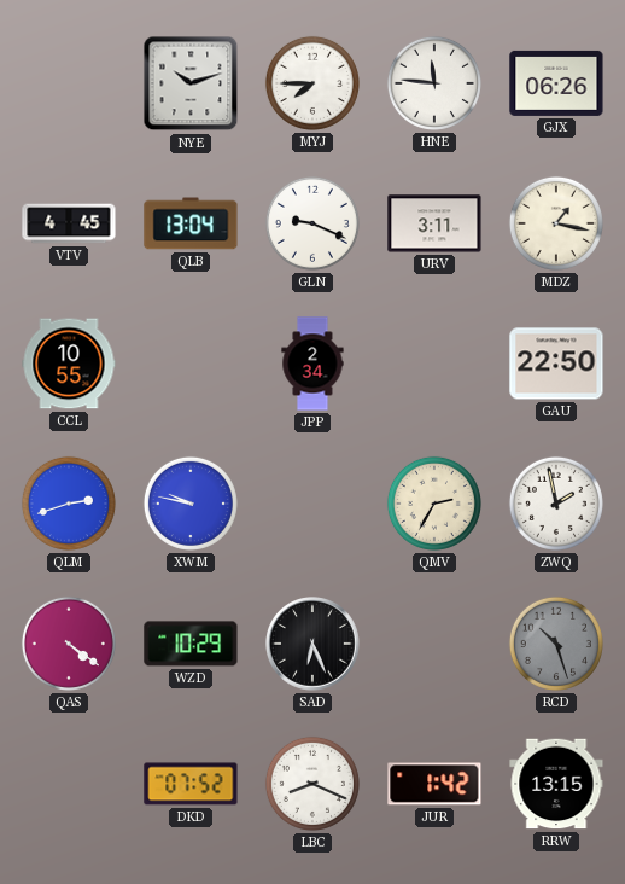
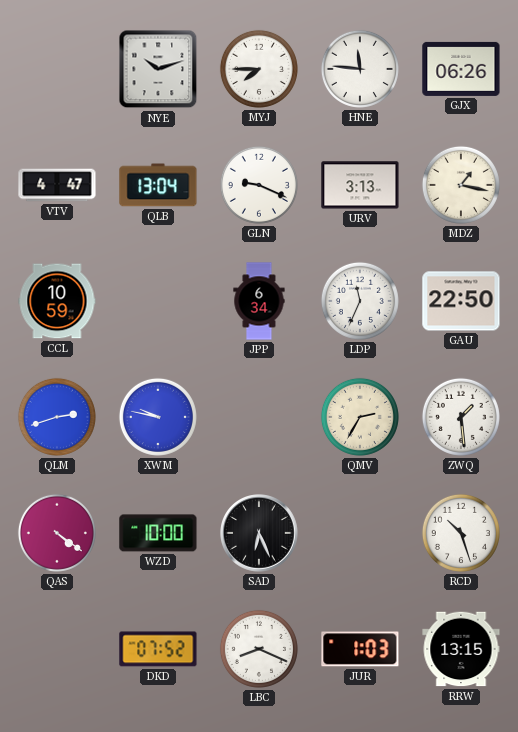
VTV: 4:45 -> 4:47
URV: 3:11 -> 3:13
CCL: 10:55 -> 10:59
JPP: 2:34 -> 6:34
LDP: none -> 11:34
ZWQ: 1:58 -> 1:29
WZD: 10:29 -> 10:00
RCD dial: grey -> white
JUR: 1:42 -> 1:03
